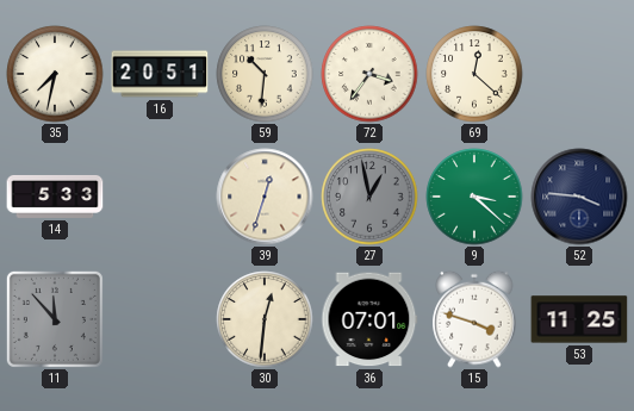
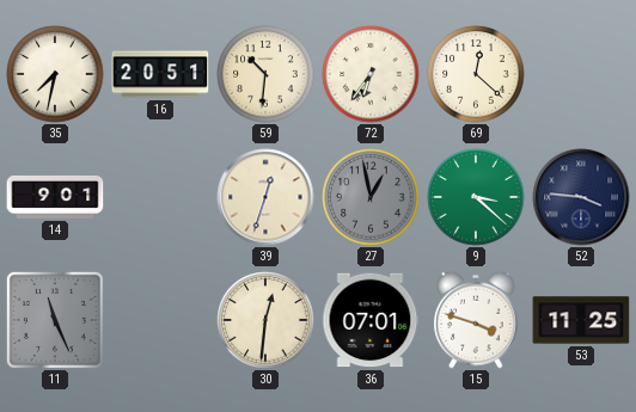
72: 3:36 -> 6:36
14: 5:33 -> 9:01
11: 11:53 -> 11:26
